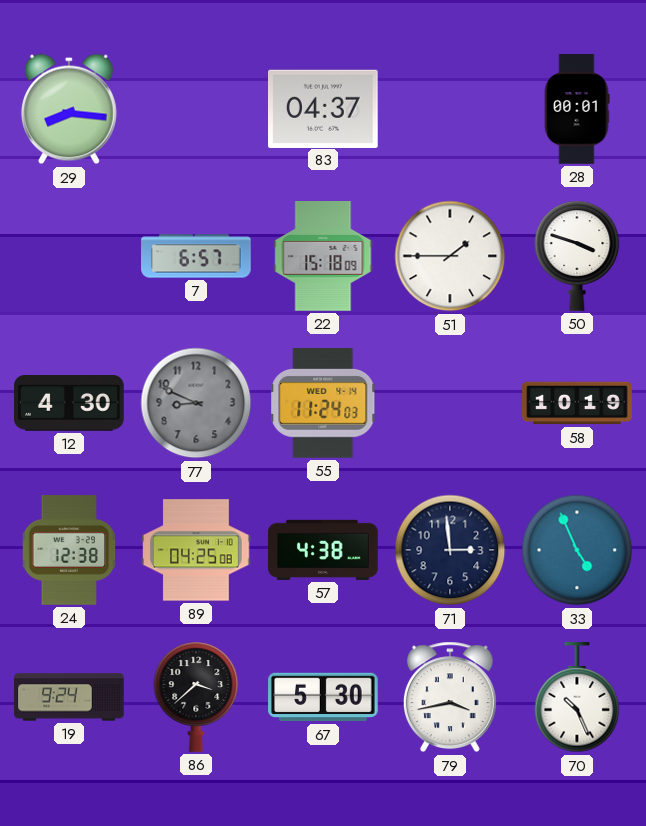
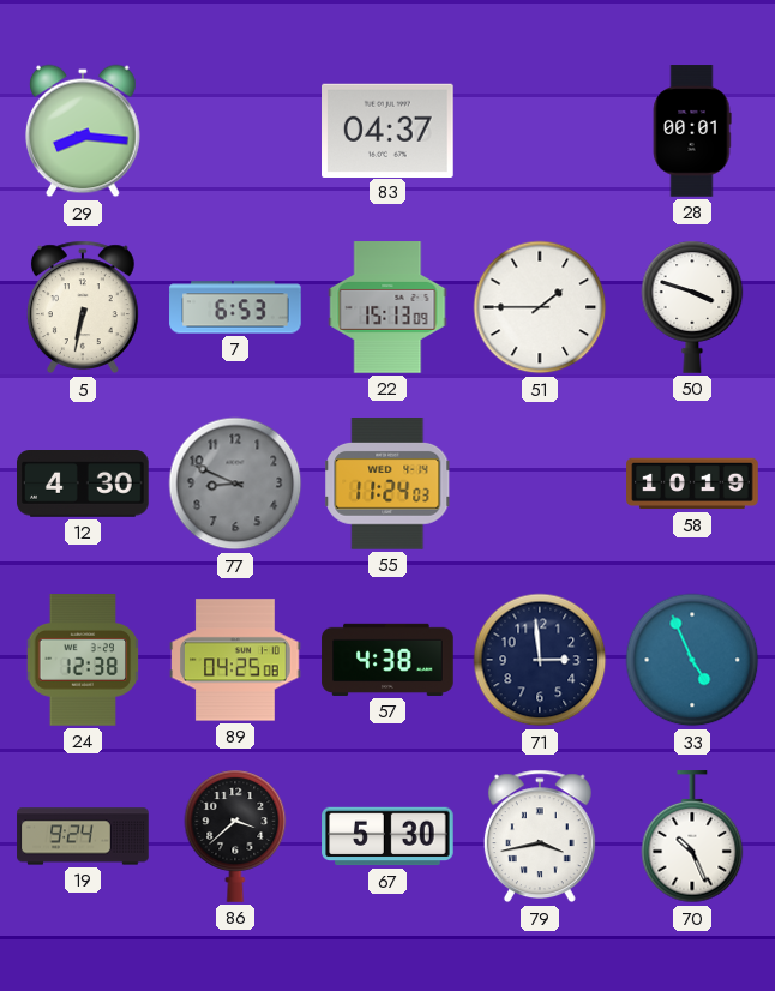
5: none -> 6:32
7: 6:57 -> 6:53
22: 15:18 -> 15:13
